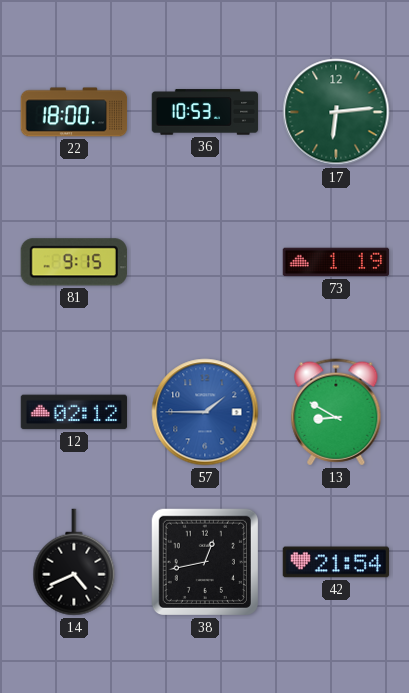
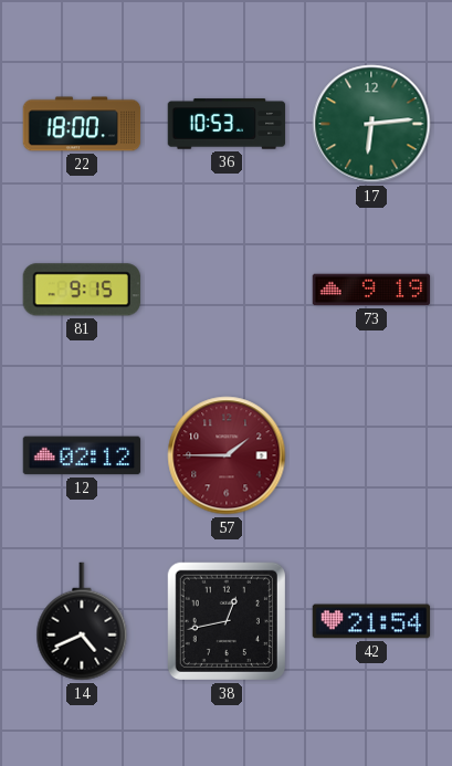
73: 1:19 -> 9:19
57 dial: blue -> burgundy
13: 8:50 -> none
